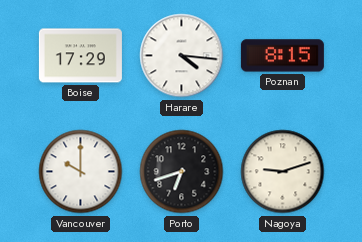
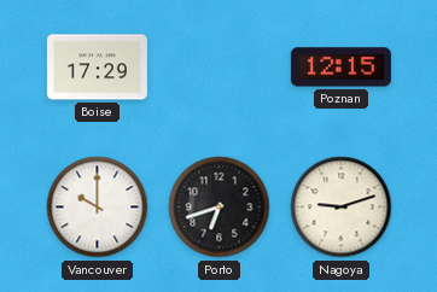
Harare: 4:16 -> none
Poznan: 8:15 -> 12:15
